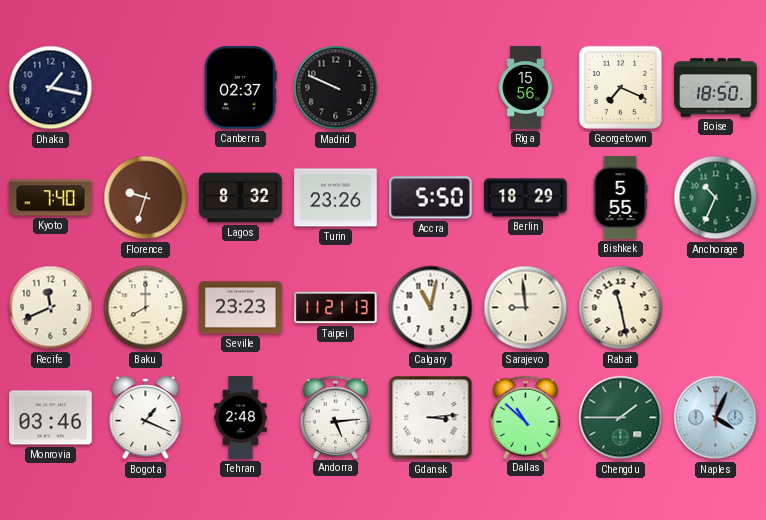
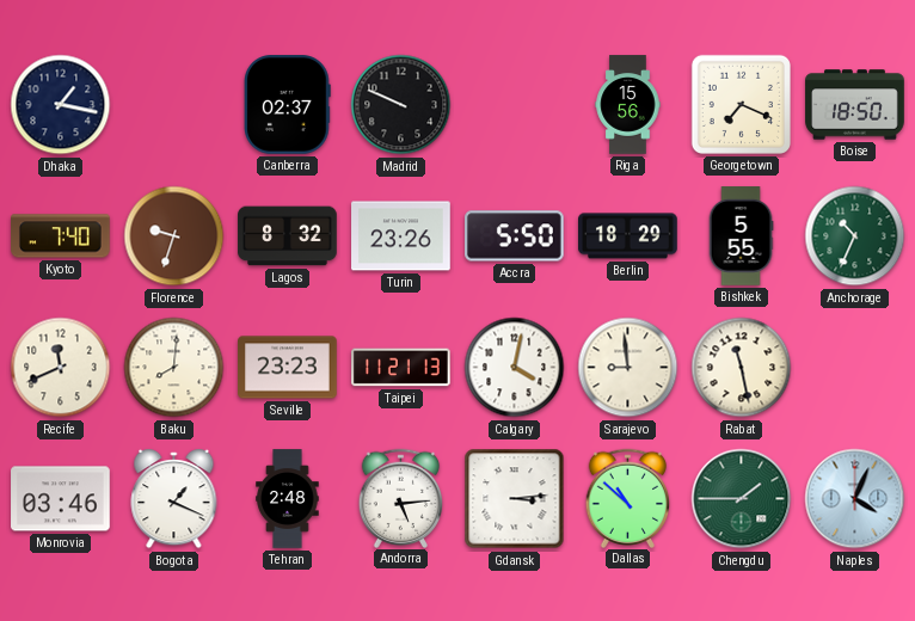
Baku: 8:00 -> 8:01
Calgary: 11:02 -> 4:02
